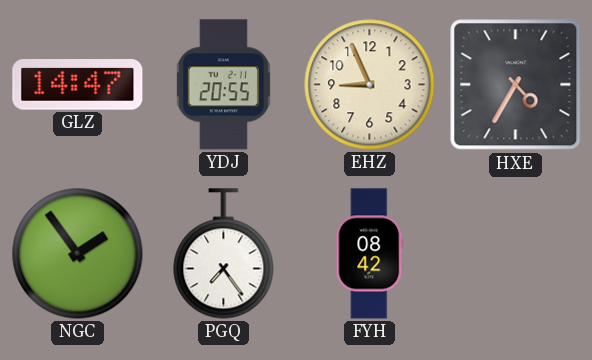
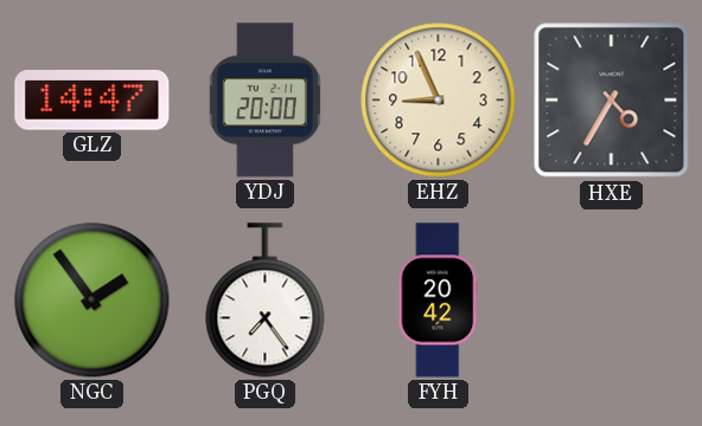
YDJ: 20:55 -> 20:00
FYH: 08:42 -> 20:42
